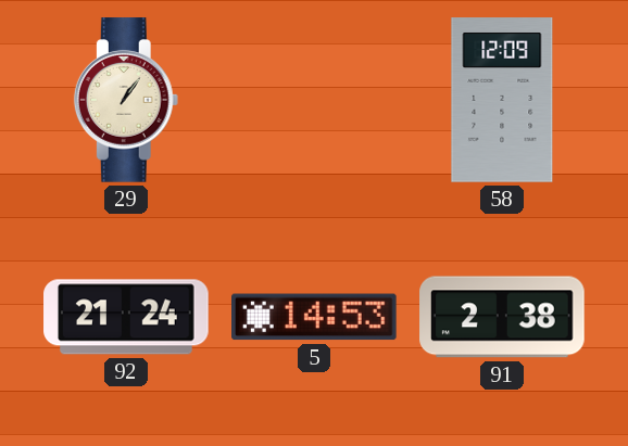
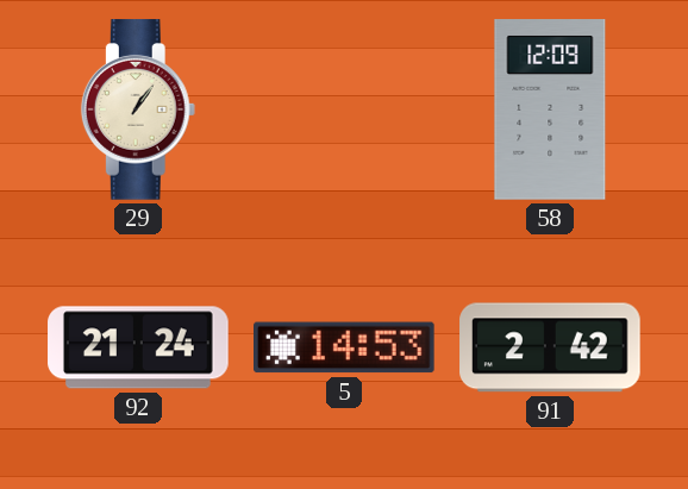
91: 2:38 -> 2:42
